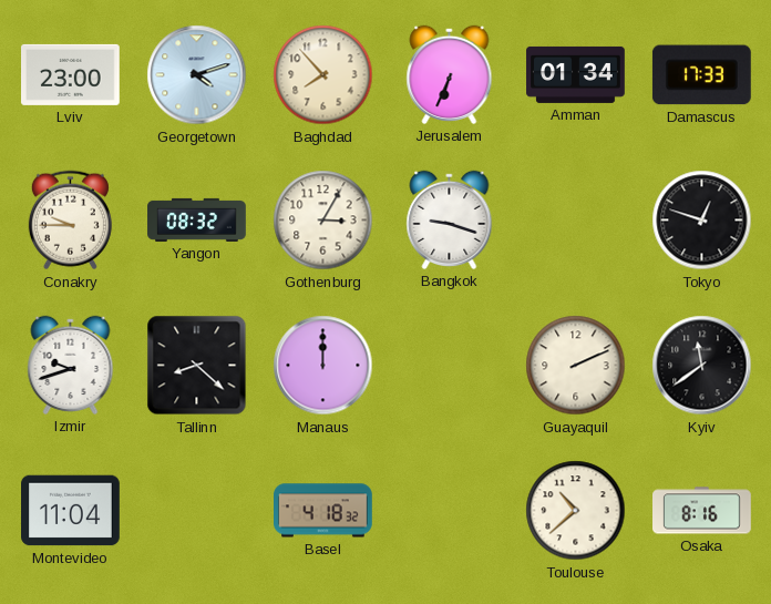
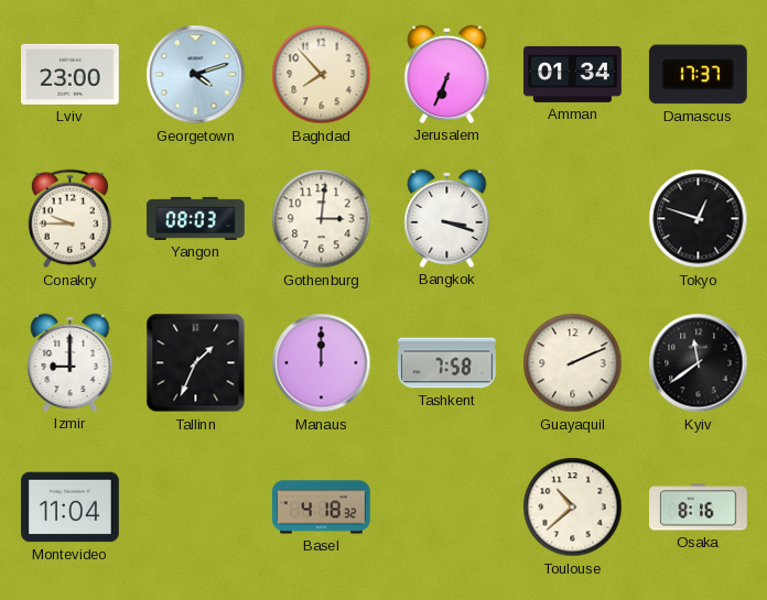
Damascus: 17:33 -> 17:37
Yangon: 08:32 -> 08:03
Gothenburg: 3:05 -> 3:01
Bangkok: 9:18 -> 3:18
Izmir: 9:42 -> 9:00
Tallinn: 8:22 -> 1:34
Tashkent: none -> 7:58
